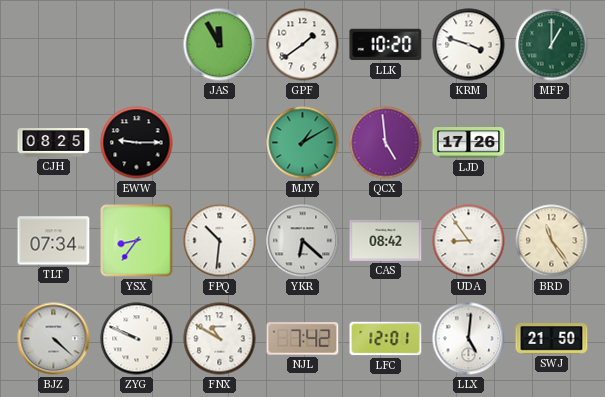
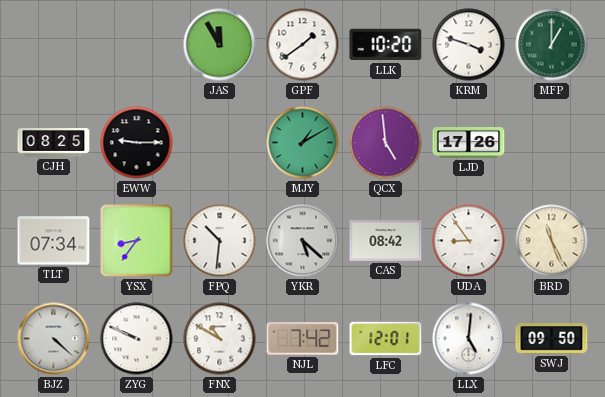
YKR: 6:22 -> 5:22
BRD: 11:24 -> 11:26
SWJ: 21:50 -> 09:50
